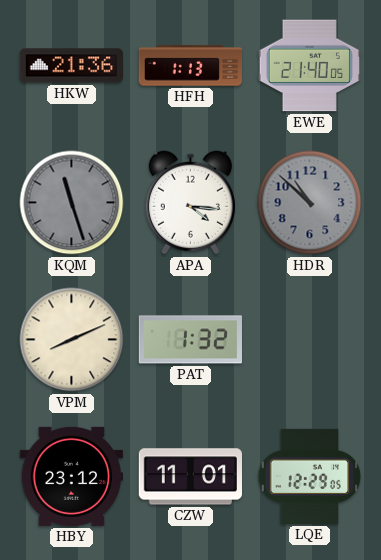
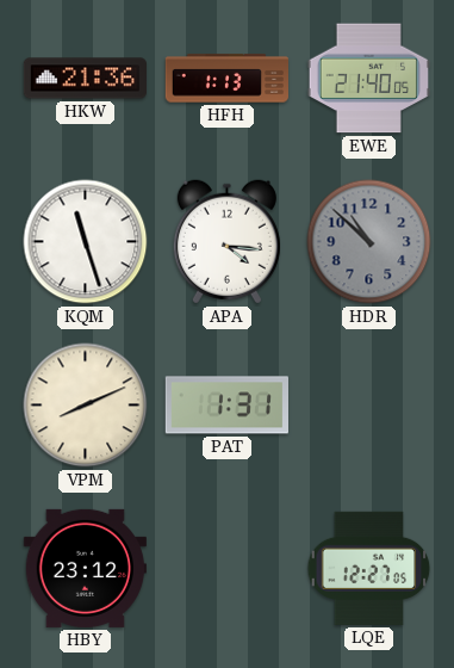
KQM dial: grey -> white
PAT: 1:32 -> 1:31
CZW: 11:01 -> none
LQE: 12:29 -> 12:27
